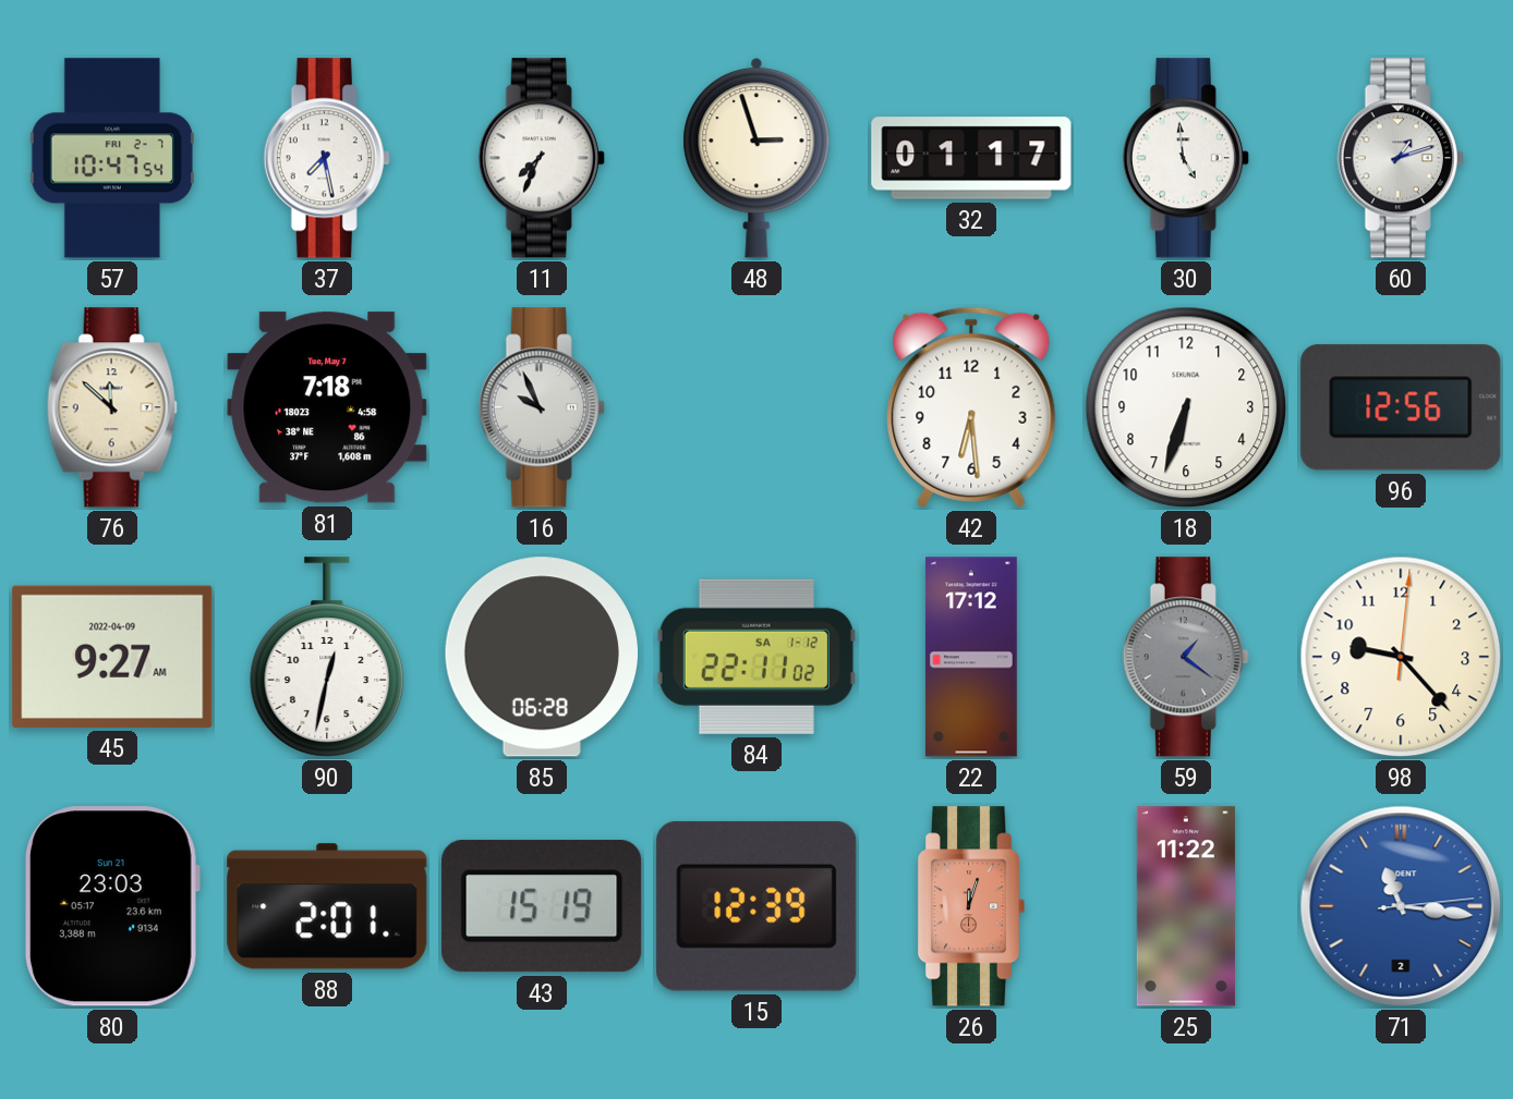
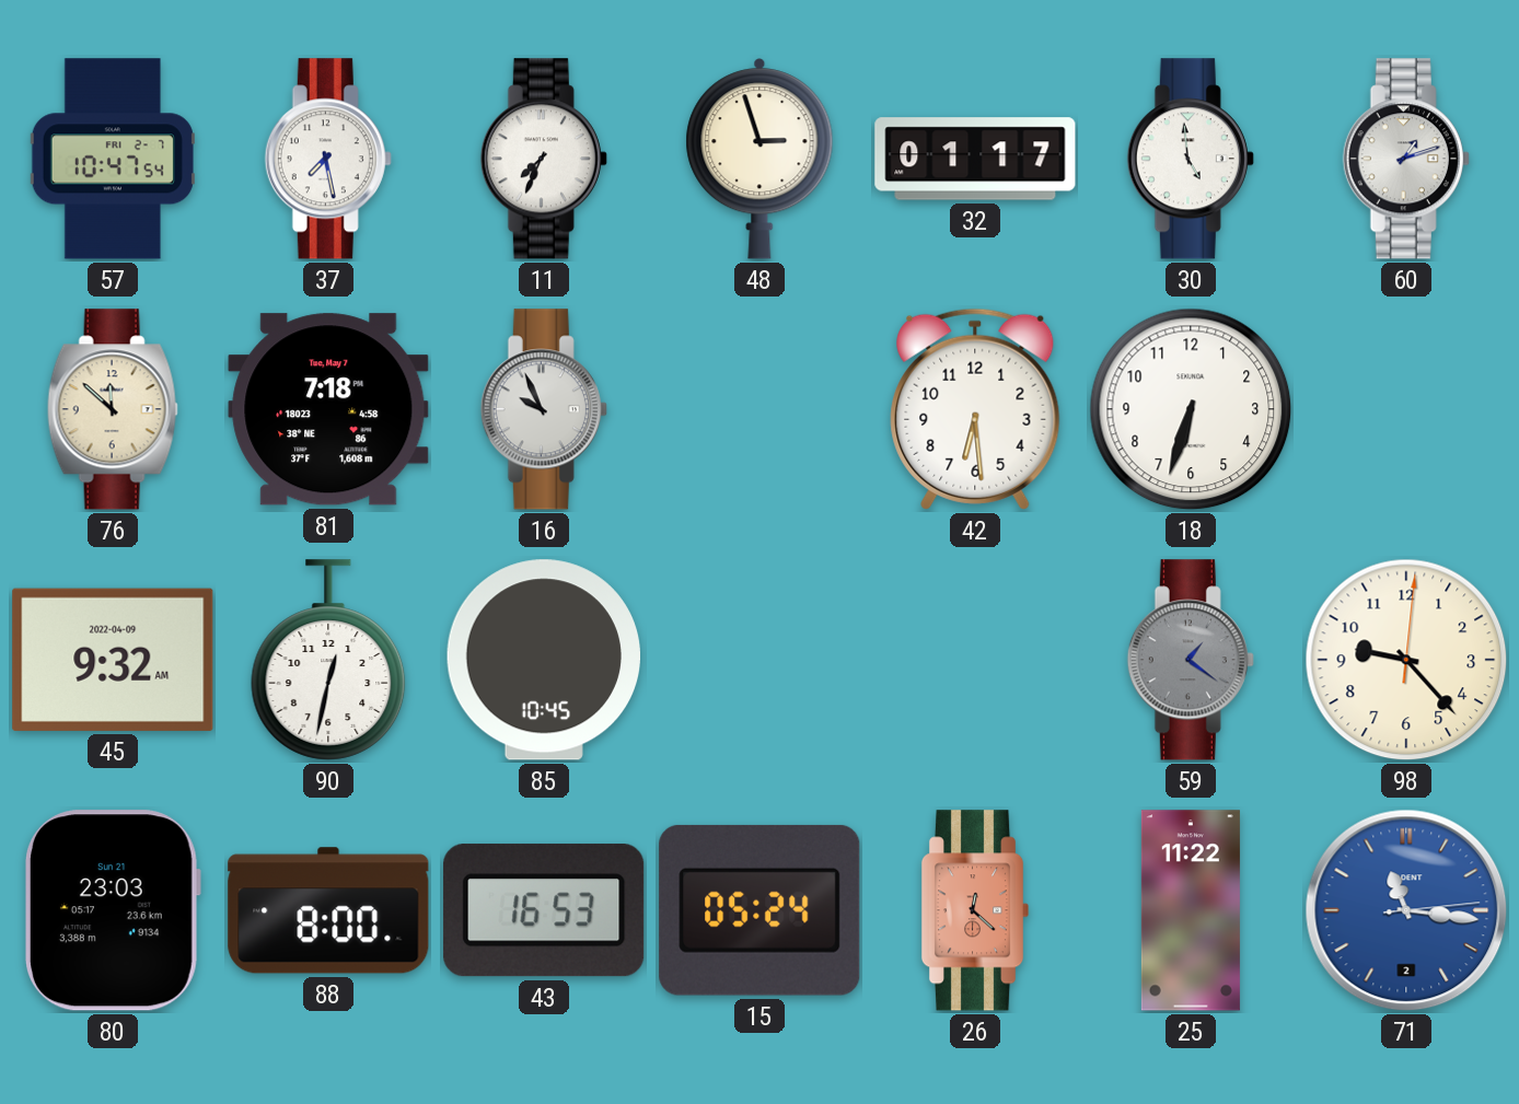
96: 12:56 -> none
45: 9:27 -> 9:32
85: 06:28 -> 10:45
84: 22:11 -> none
22: 17:12 -> none
88: 2:01 -> 8:00
43: 15:19 -> 16:53
15: 12:39 -> 05:24
26: 12:03 -> 12:22
